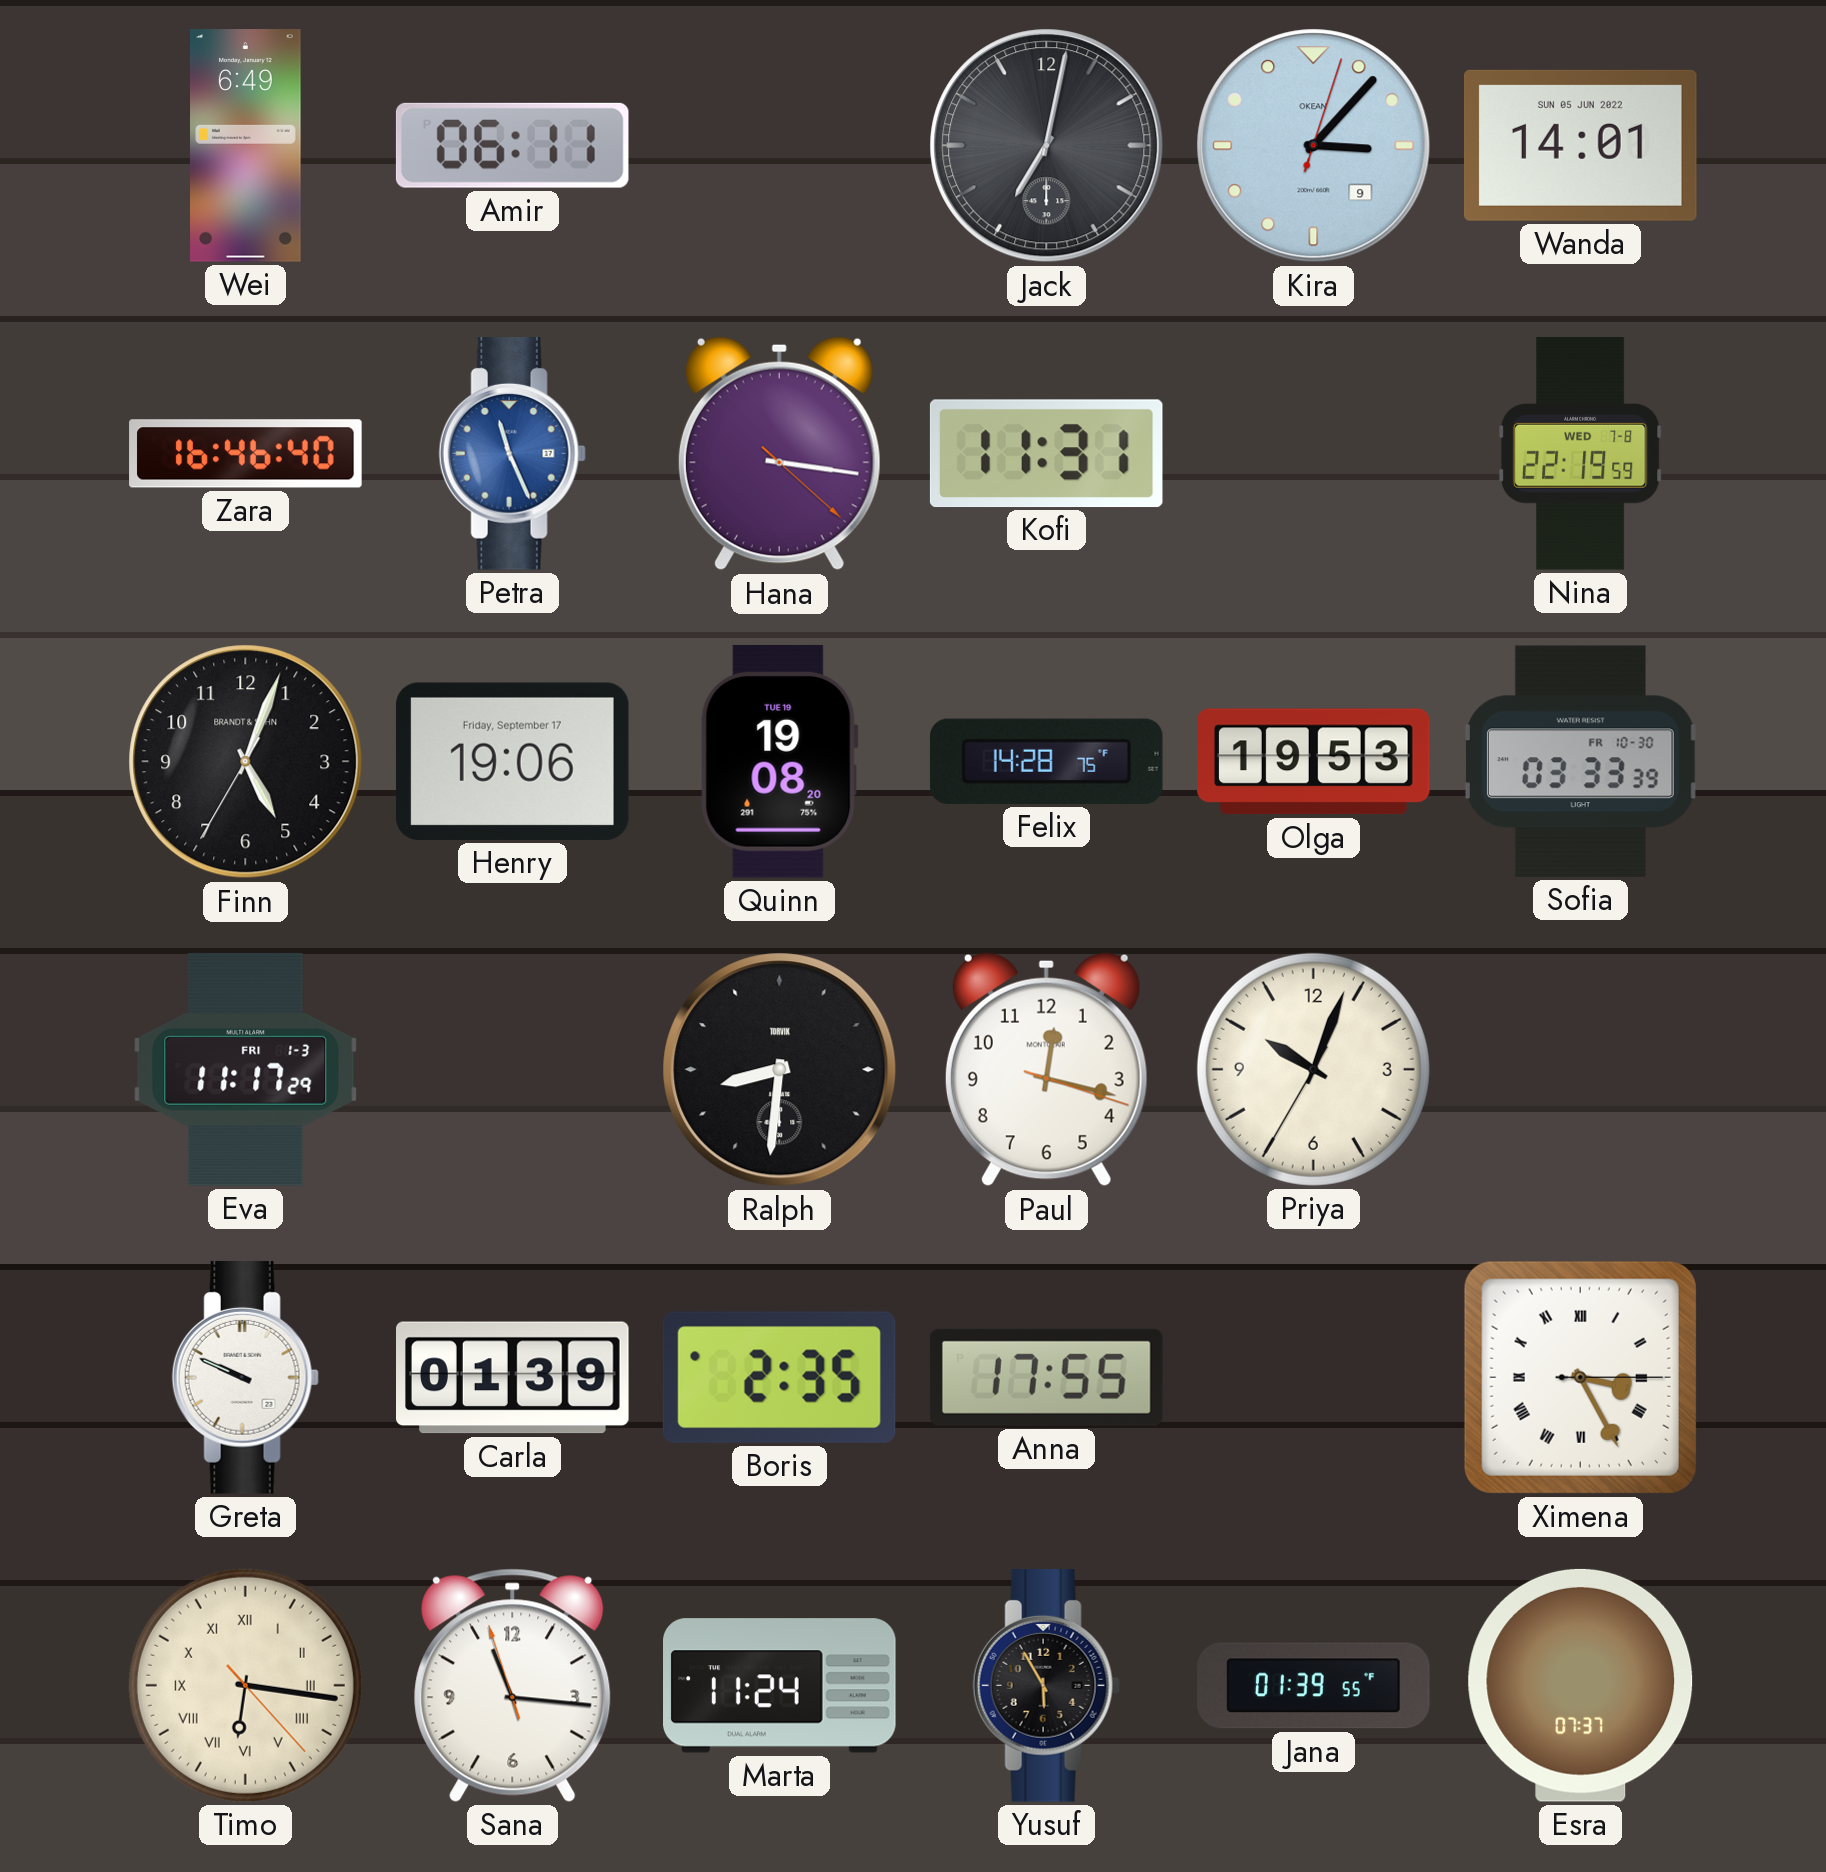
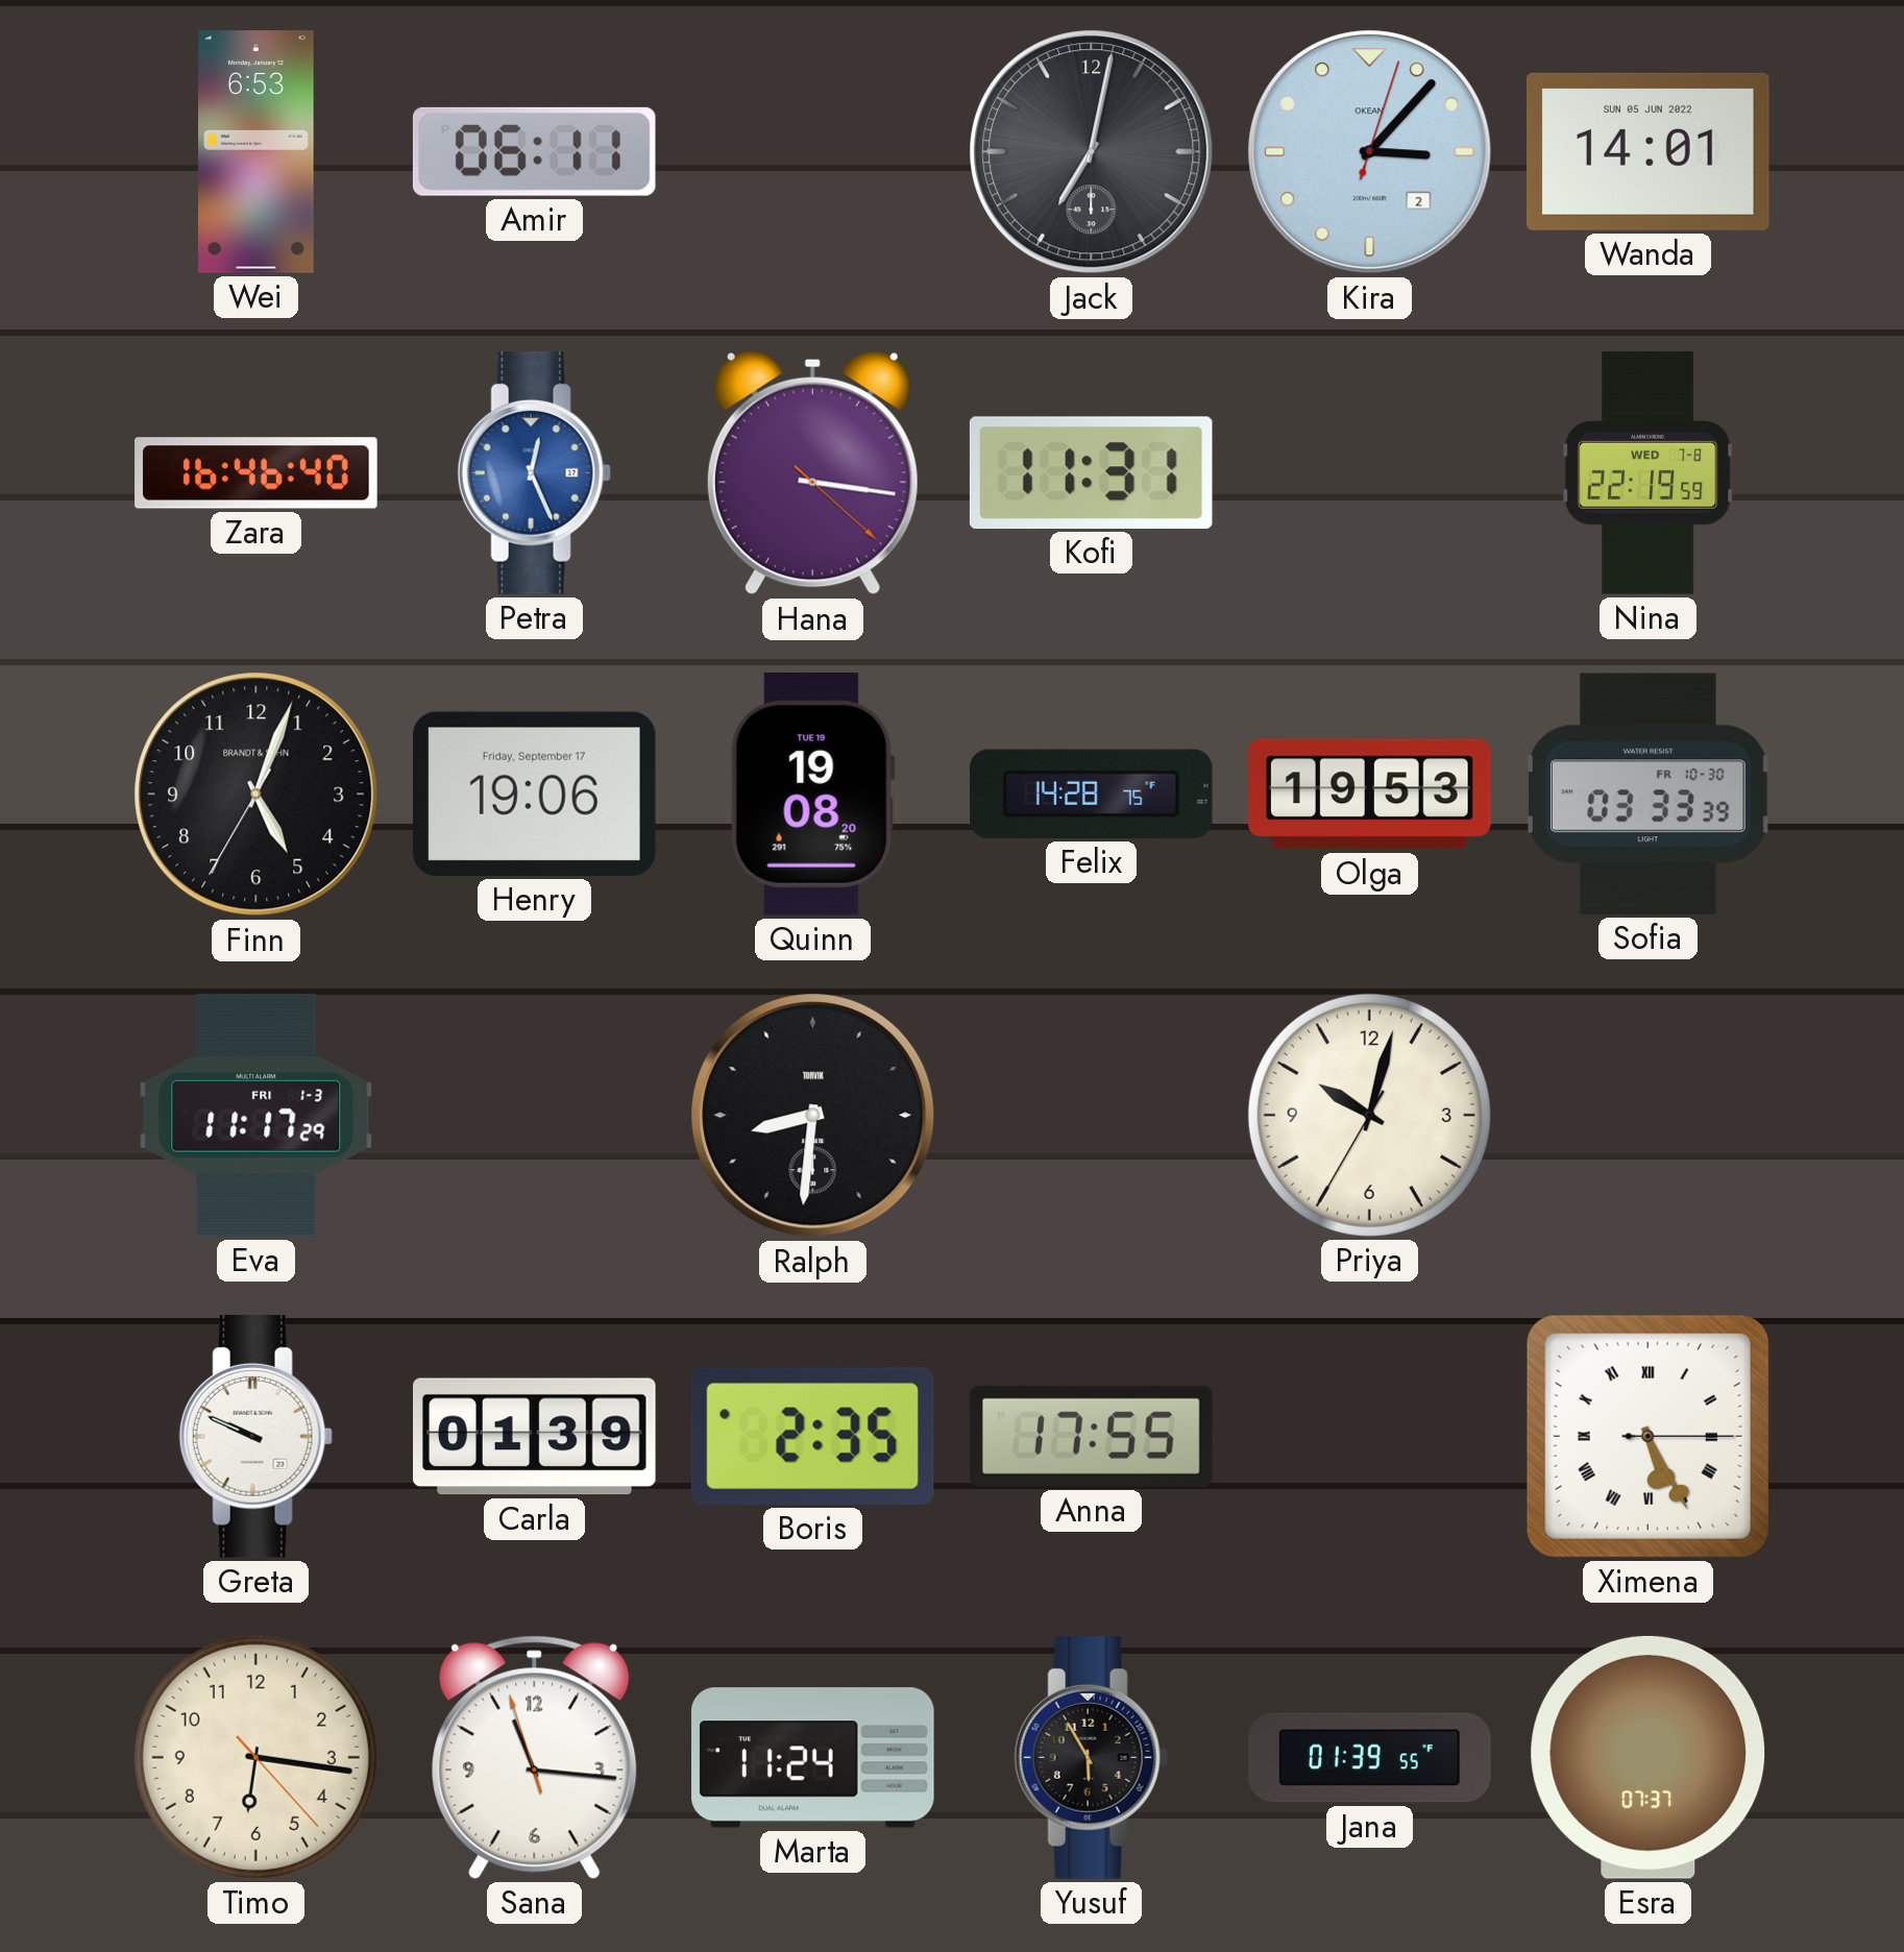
Wei: 6:49 -> 6:53
Kira date: 9 -> 2
Petra: 11:26 -> 12:26
Paul: 12:17 -> none
Priya: 10:03 -> 10:02
Ximena: 3:25 -> 5:25
Timo numerals: Roman -> Arabic
